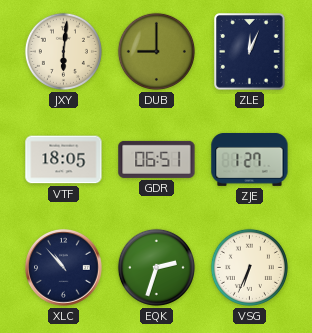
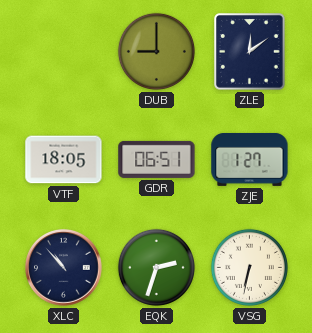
JXY: 6:01 -> none
ZLE: 12:04 -> 12:09
VSG: 6:34 -> 6:32
